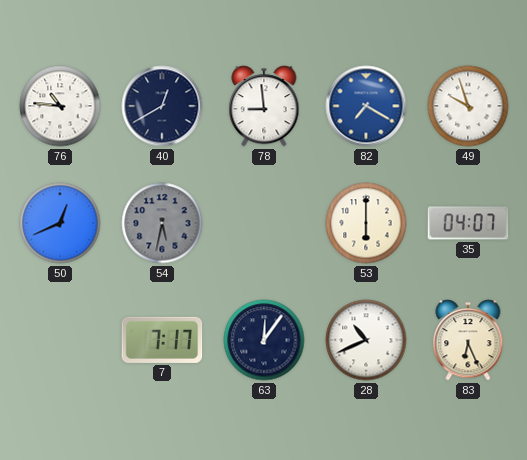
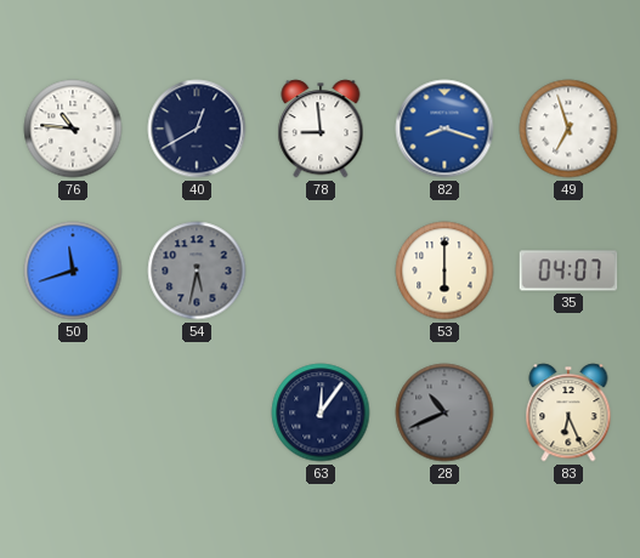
82: 7:20 -> 8:18
49: 9:57 -> 6:57
50: 12:41 -> 11:42
7: 7:17 -> none
28 dial: white -> grey
